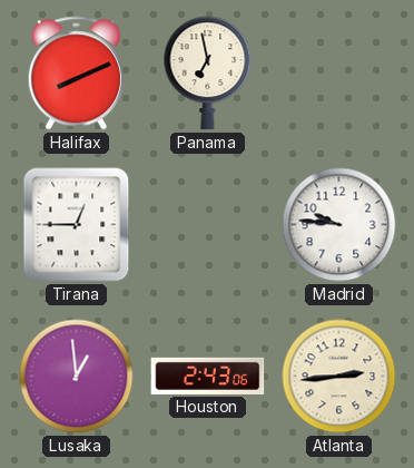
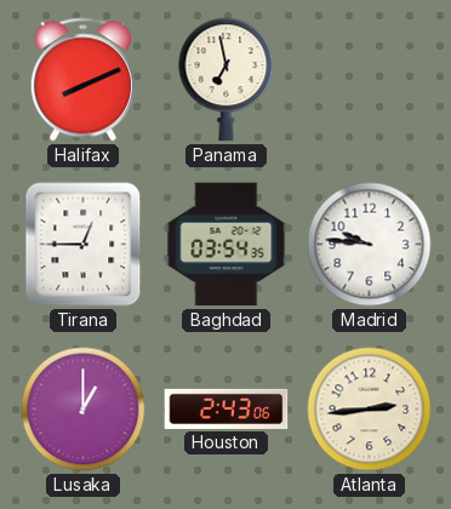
Baghdad: none -> 03:54
Lusaka: 12:59 -> 1:00
